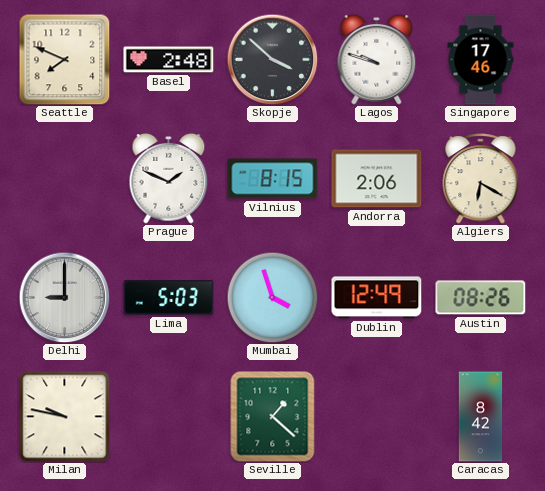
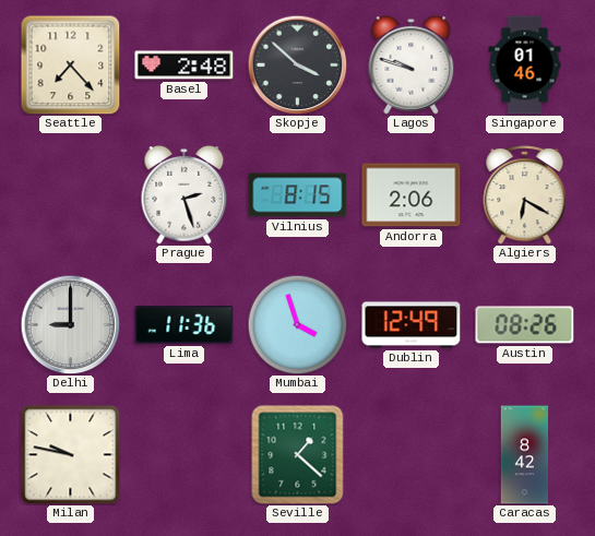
Seattle: 7:49 -> 7:23
Singapore: 17:46 -> 01:46
Prague: 1:49 -> 2:27
Lima: 5:03 -> 11:36
